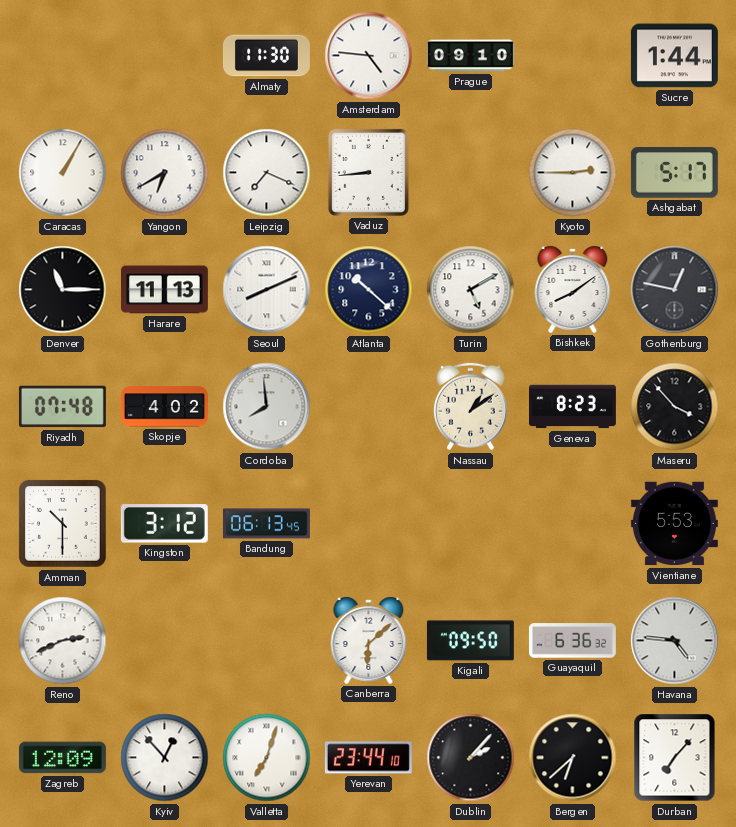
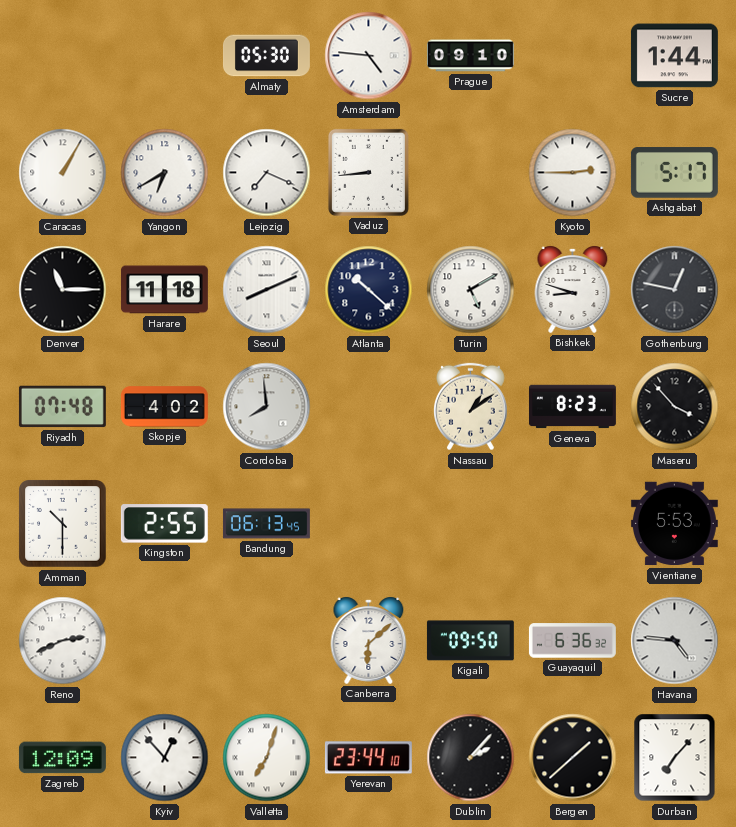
Almaty: 11:30 -> 05:30
Harare: 11:13 -> 11:18
Bishkek: 8:09 -> 8:48
Kingston: 3:12 -> 2:55
Bergen: 6:38 -> 1:38
